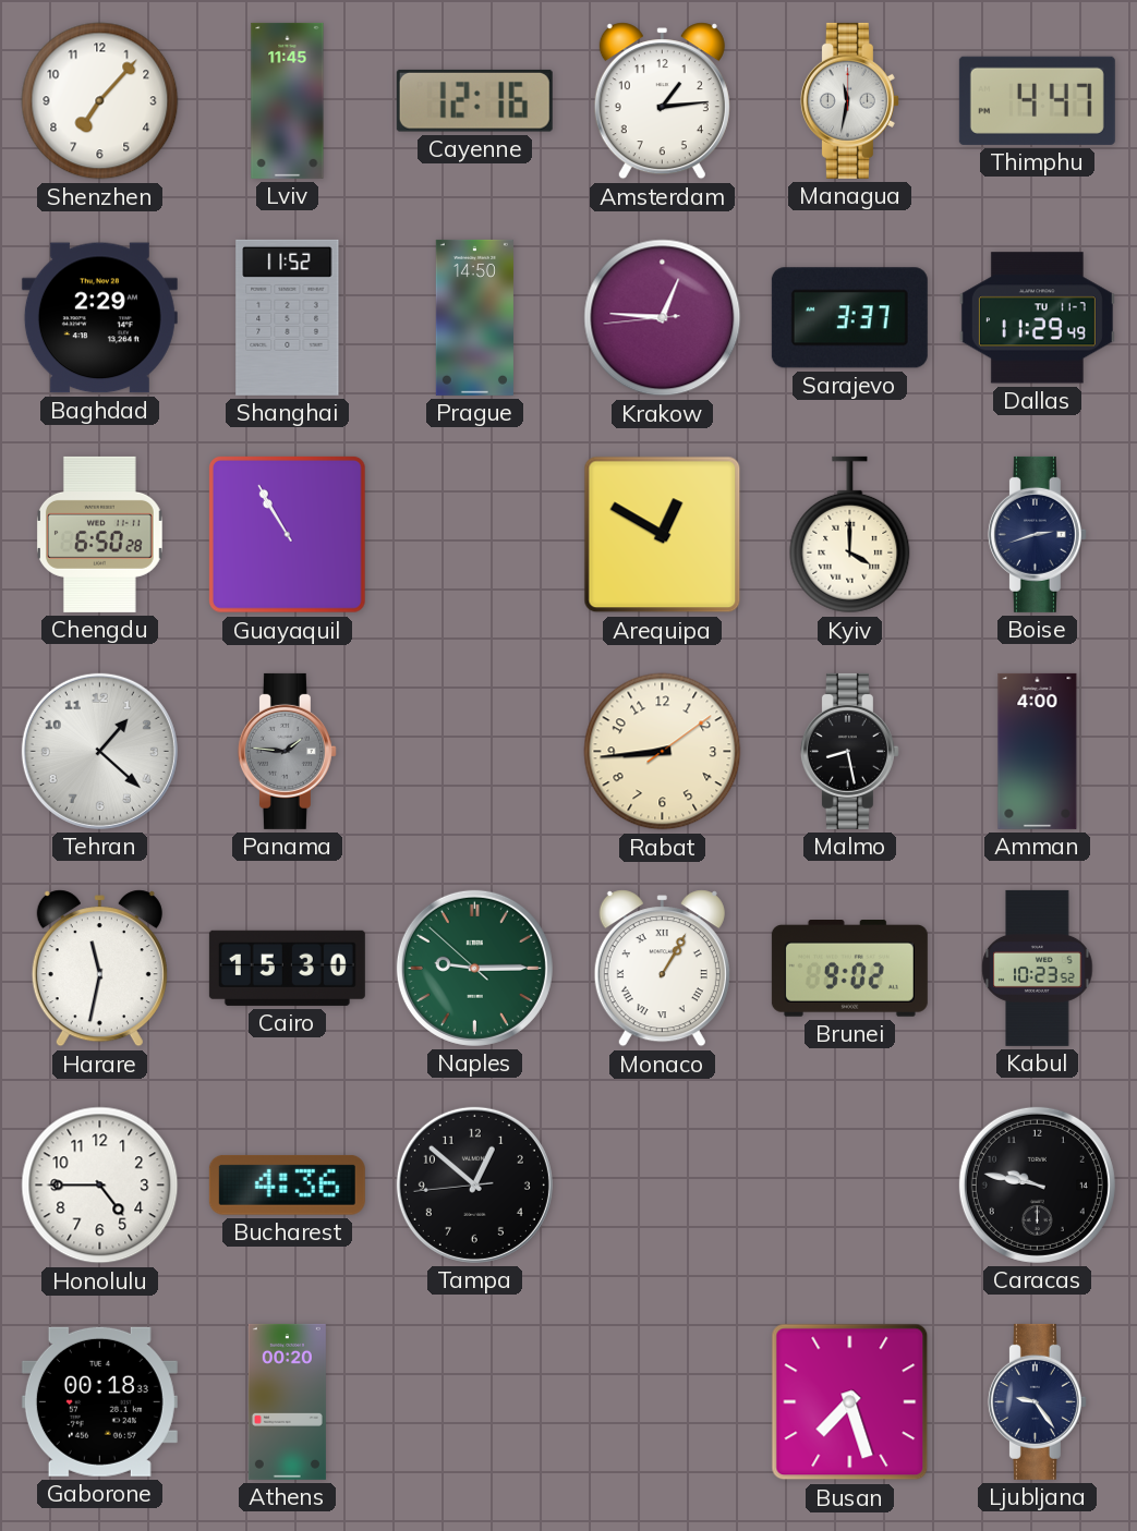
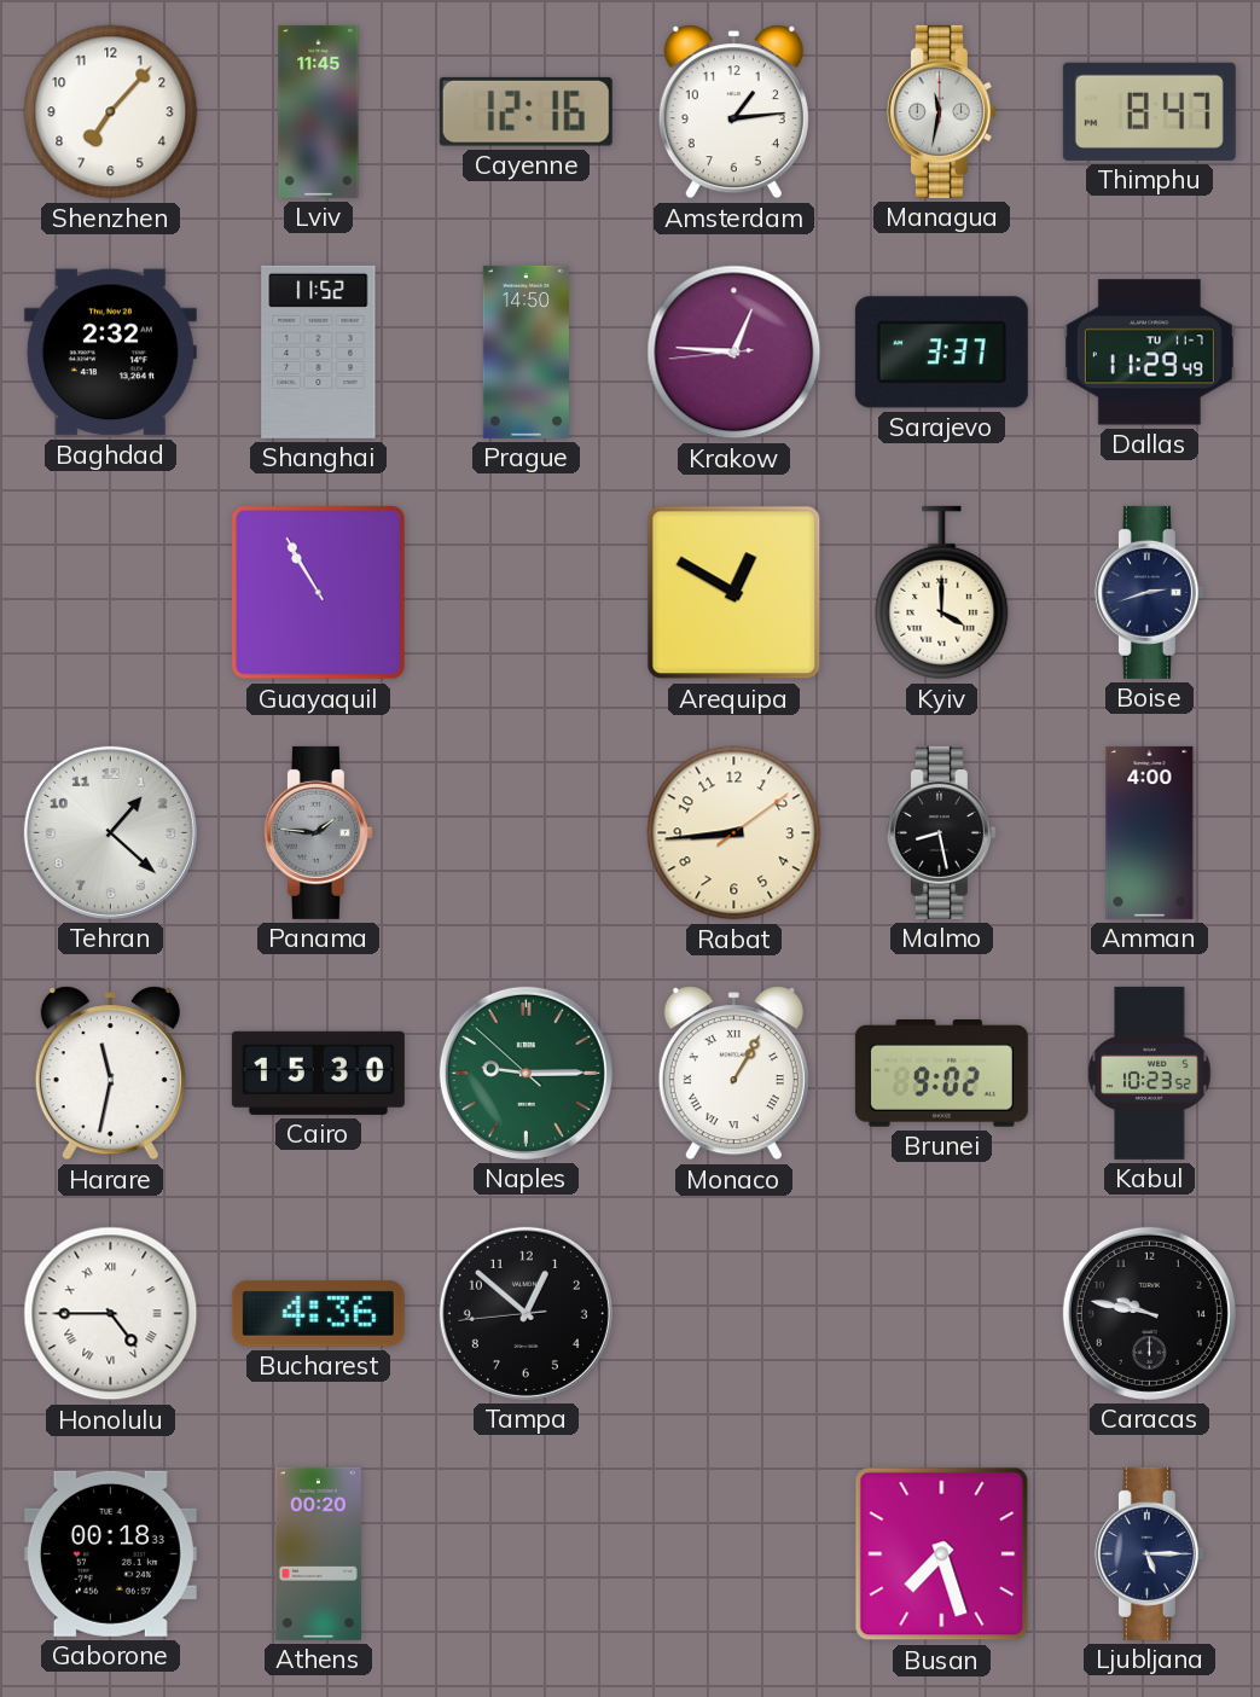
Thimphu: 4:47 -> 8:47
Baghdad: 2:29 -> 2:32
Chengdu: 6:50 -> none
Honolulu numerals: Arabic -> Roman
Ljubljana: 9:24 -> 5:15
